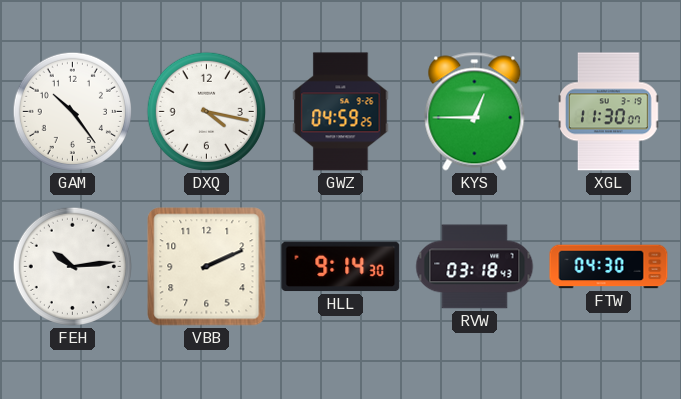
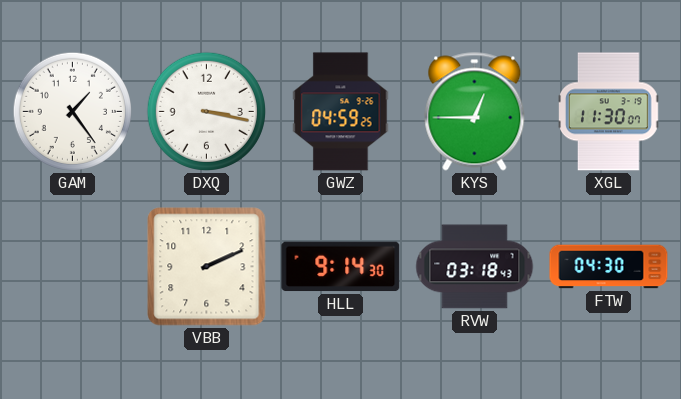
GAM: 10:24 -> 1:24
DXQ: 4:17 -> 3:17
FEH: 10:14 -> none
